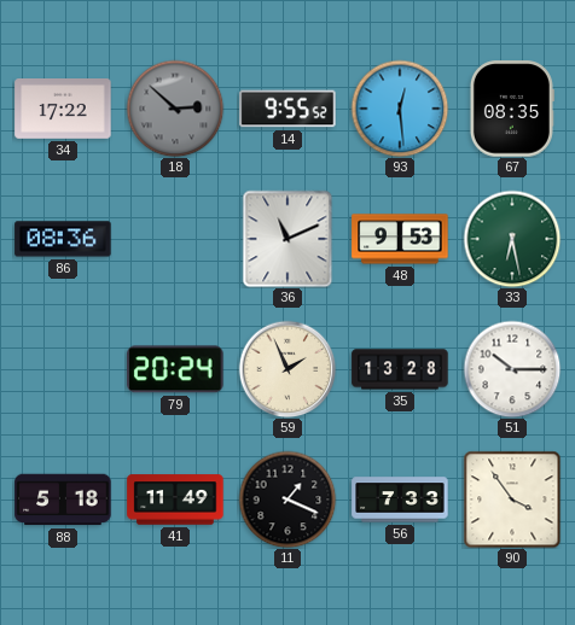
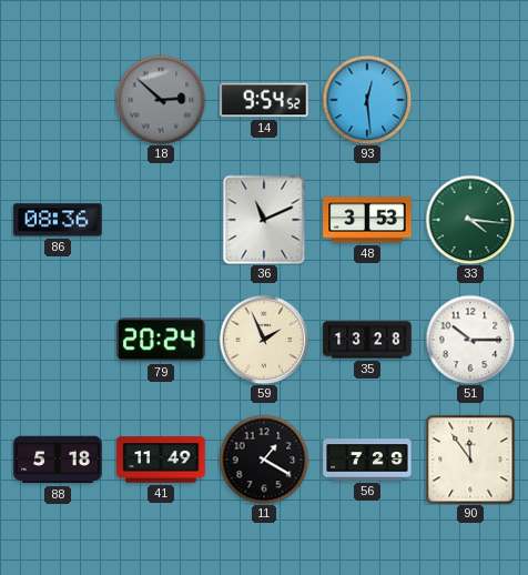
34: 17:22 -> none
14: 9:55 -> 9:54
67: 08:35 -> none
48: 9:53 -> 3:53
33: 6:28 -> 4:16
11: 1:19 -> 1:20
56: 7:33 -> 7:29
90: 3:54 -> 11:54
